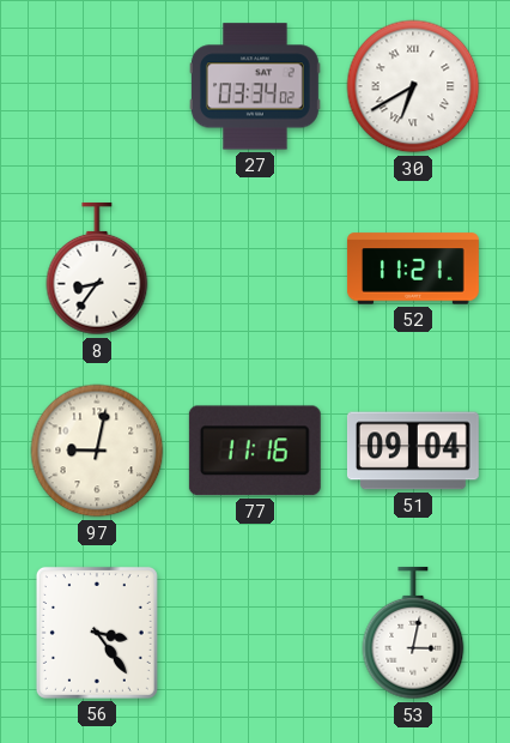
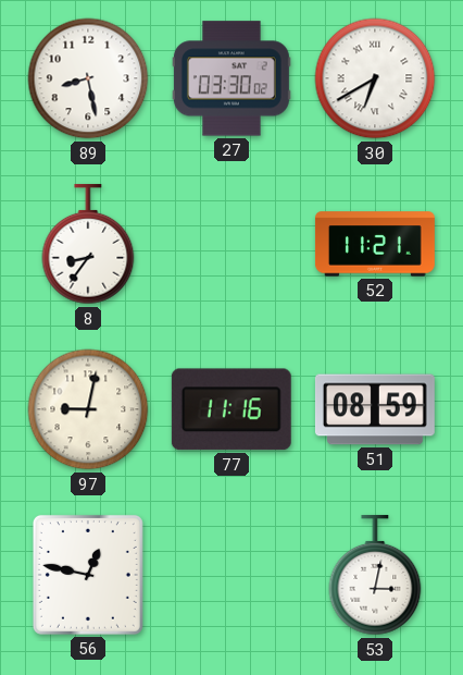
89: none -> 8:28
27: 03:34 -> 03:30
51: 09:04 -> 08:59
56: 3:24 -> 12:47
